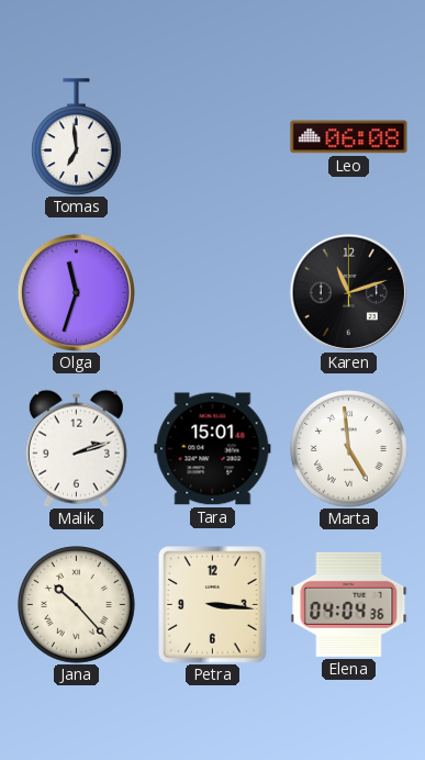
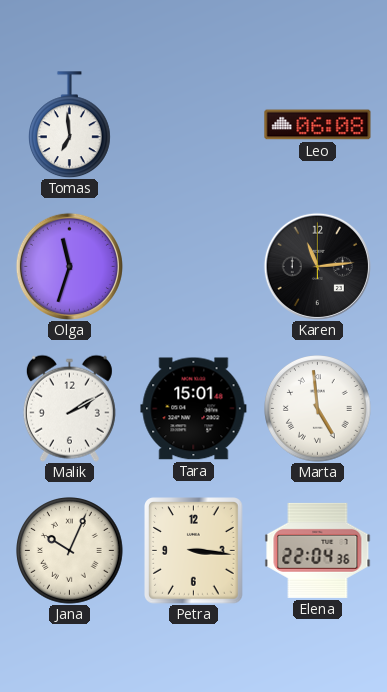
Karen: 11:12 -> 11:14
Malik: 2:12 -> 2:10
Jana: 10:23 -> 10:04
Elena: 04:04 -> 22:04
